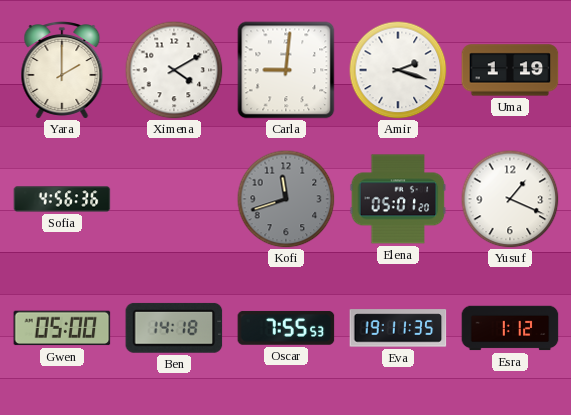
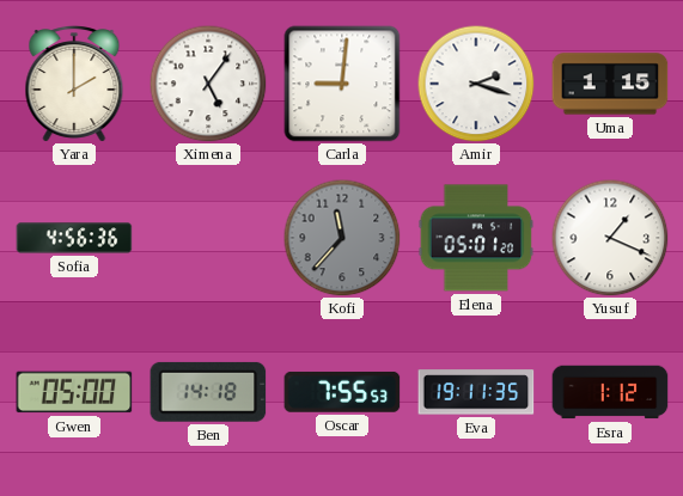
Ximena: 4:10 -> 5:06
Uma: 1:19 -> 1:15
Kofi: 11:42 -> 11:37
